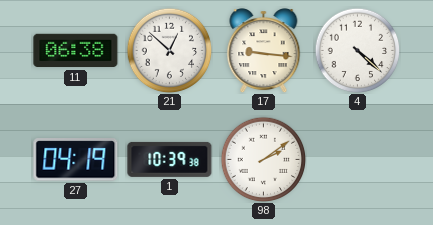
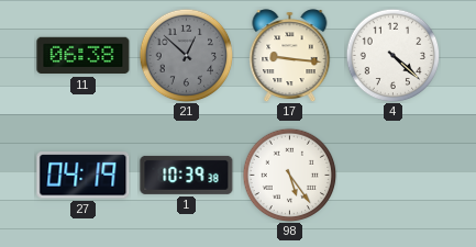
21 dial: white -> grey
98: 2:09 -> 5:24
